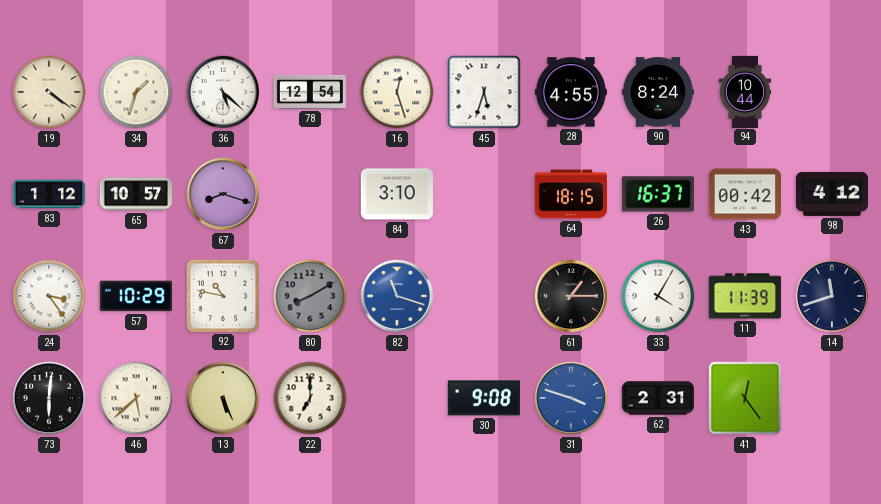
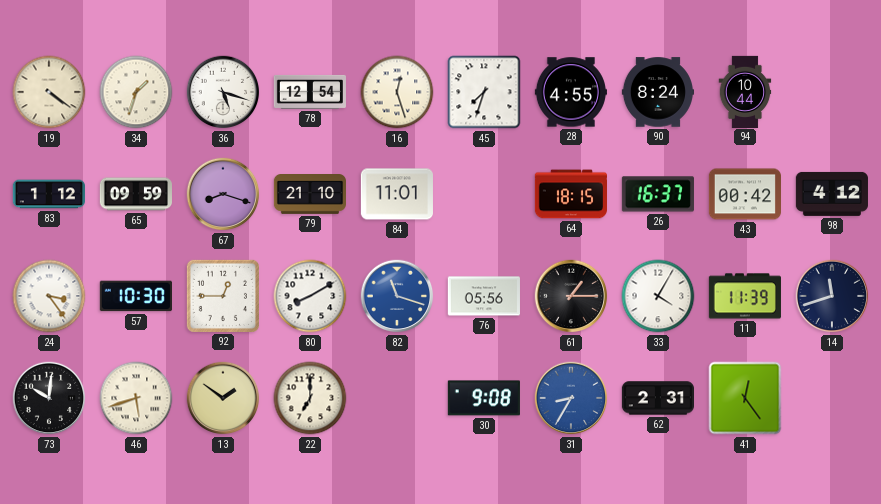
36: 5:22 -> 5:18
45: 5:33 -> 7:33
65: 10:57 -> 09:59
79: none -> 21:10
84: 3:10 -> 11:01
57: 10:29 -> 10:30
92: 10:47 -> 12:45
80 dial: grey -> white
76: none -> 05:56
73: 6:01 -> 10:01
46: 5:38 -> 5:42
13: 5:26 -> 1:51
31: 3:48 -> 8:35
